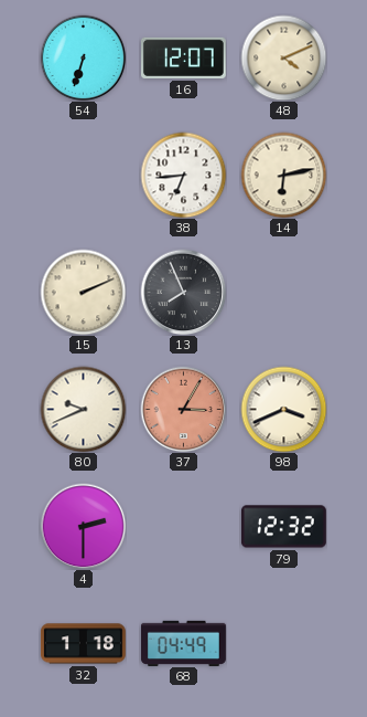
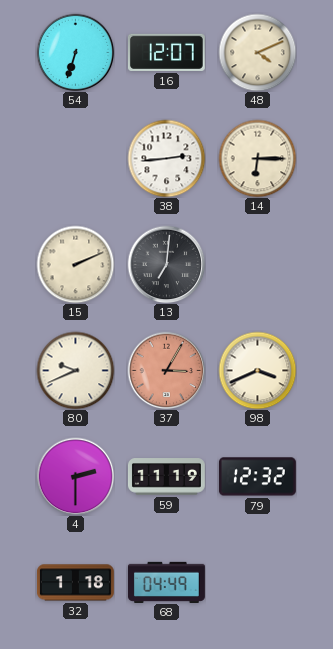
38: 6:44 -> 2:44
14: 6:13 -> 6:15
13: 7:56 -> 7:01
59: none -> 11:19
